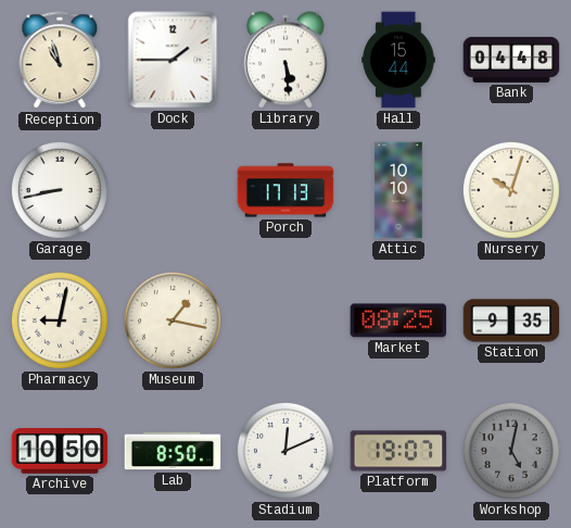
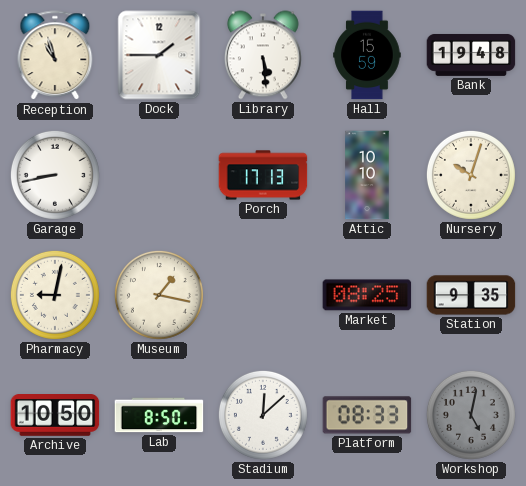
Hall: 15:44 -> 15:59
Bank: 04:48 -> 19:48
Stadium: 12:11 -> 12:08
Platform: 19:07 -> 08:33
